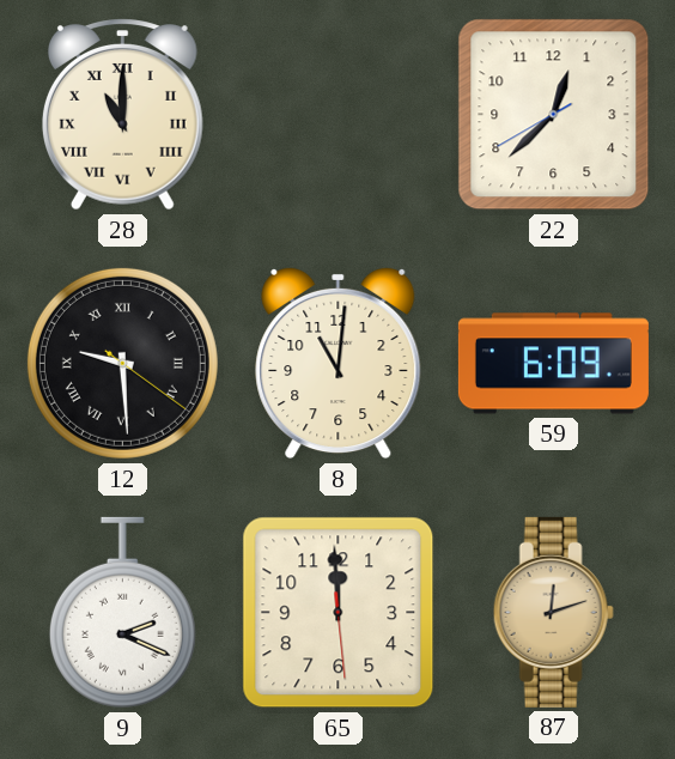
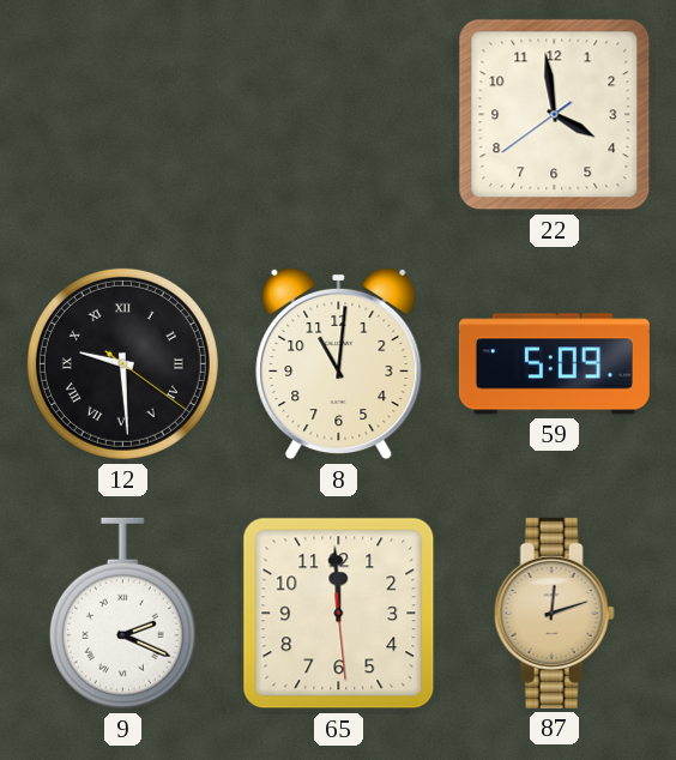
28: 11:00 -> none
22: 12:37 -> 3:58
59: 6:09 -> 5:09
